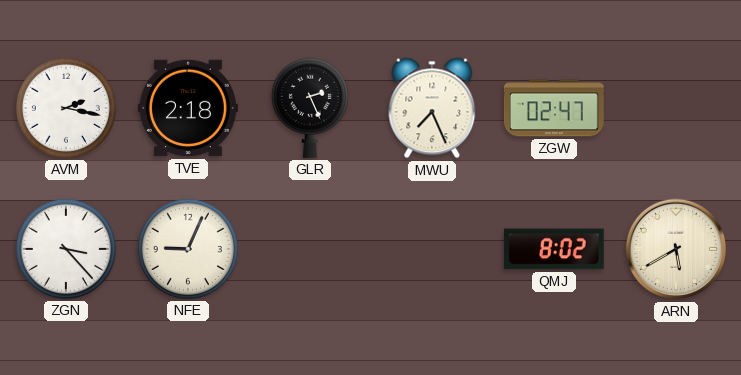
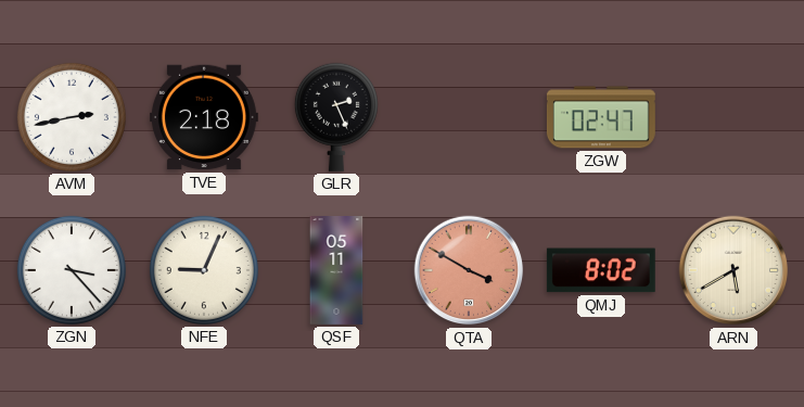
AVM: 2:17 -> 2:43
MWU: 7:26 -> none
QSF: none -> 05:11
QTA: none -> 3:50
